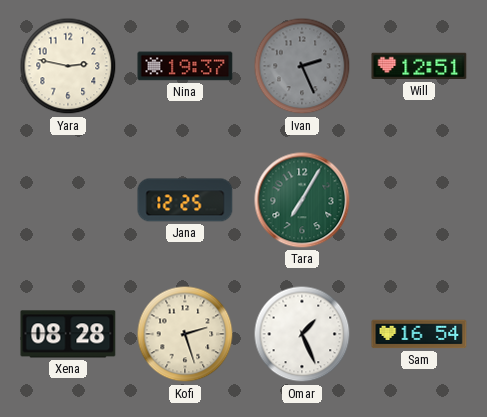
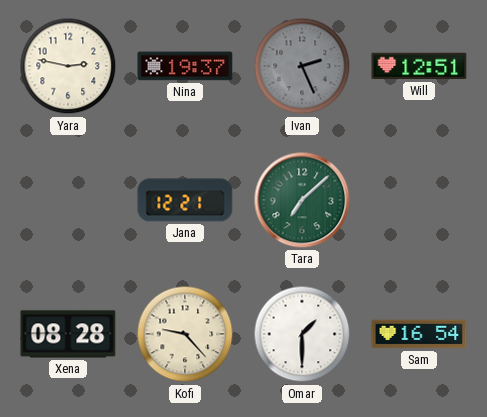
Jana: 12:25 -> 12:21
Tara: 7:05 -> 7:08
Kofi: 2:27 -> 9:23
Omar: 1:26 -> 1:30
